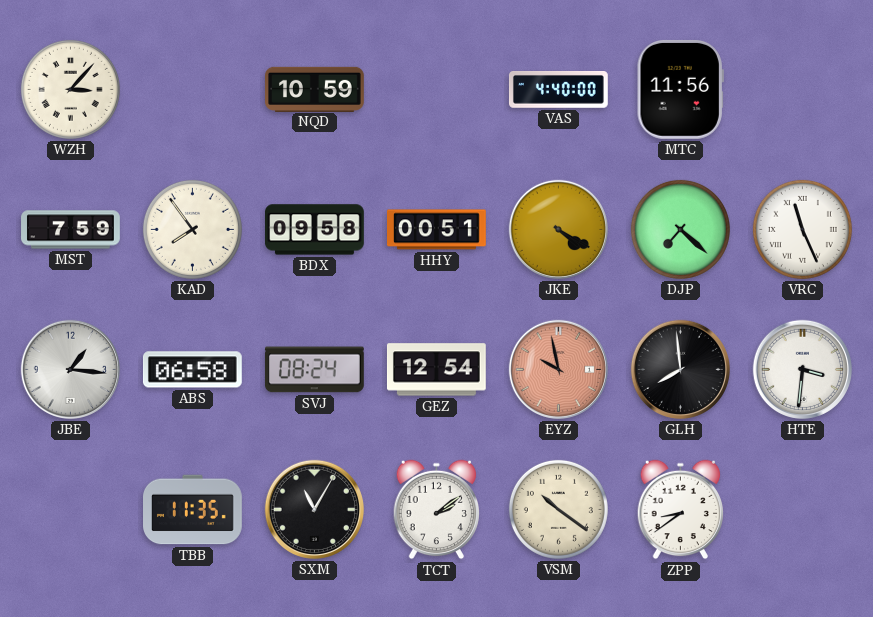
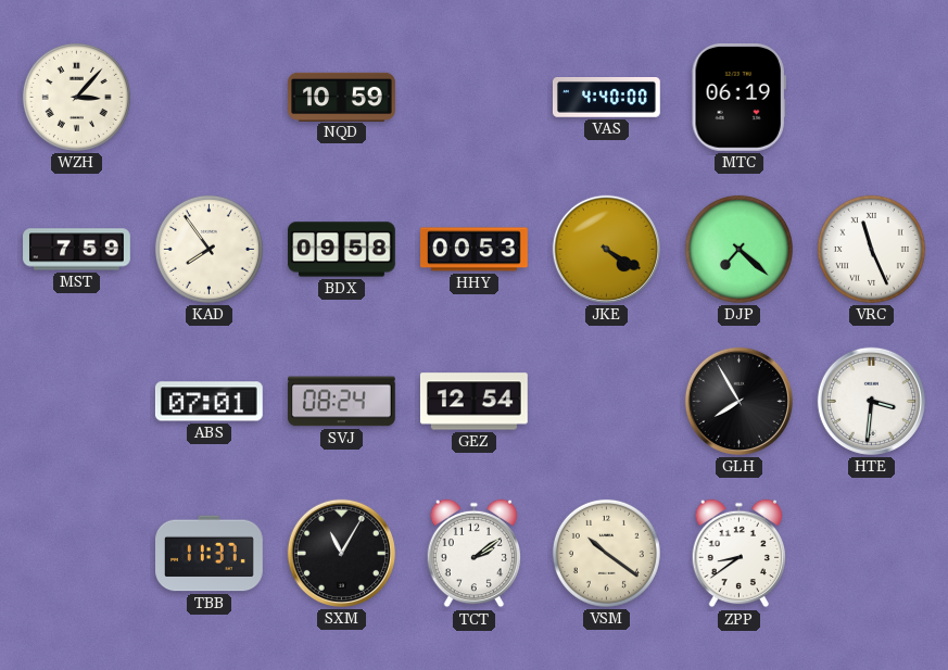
MTC: 11:56 -> 06:19
HHY: 00:51 -> 00:53
JBE: 1:16 -> none
ABS: 06:58 -> 07:01
EYZ: 9:58 -> none
GLH: 7:59 -> 7:55
TBB: 11:35 -> 11:37
